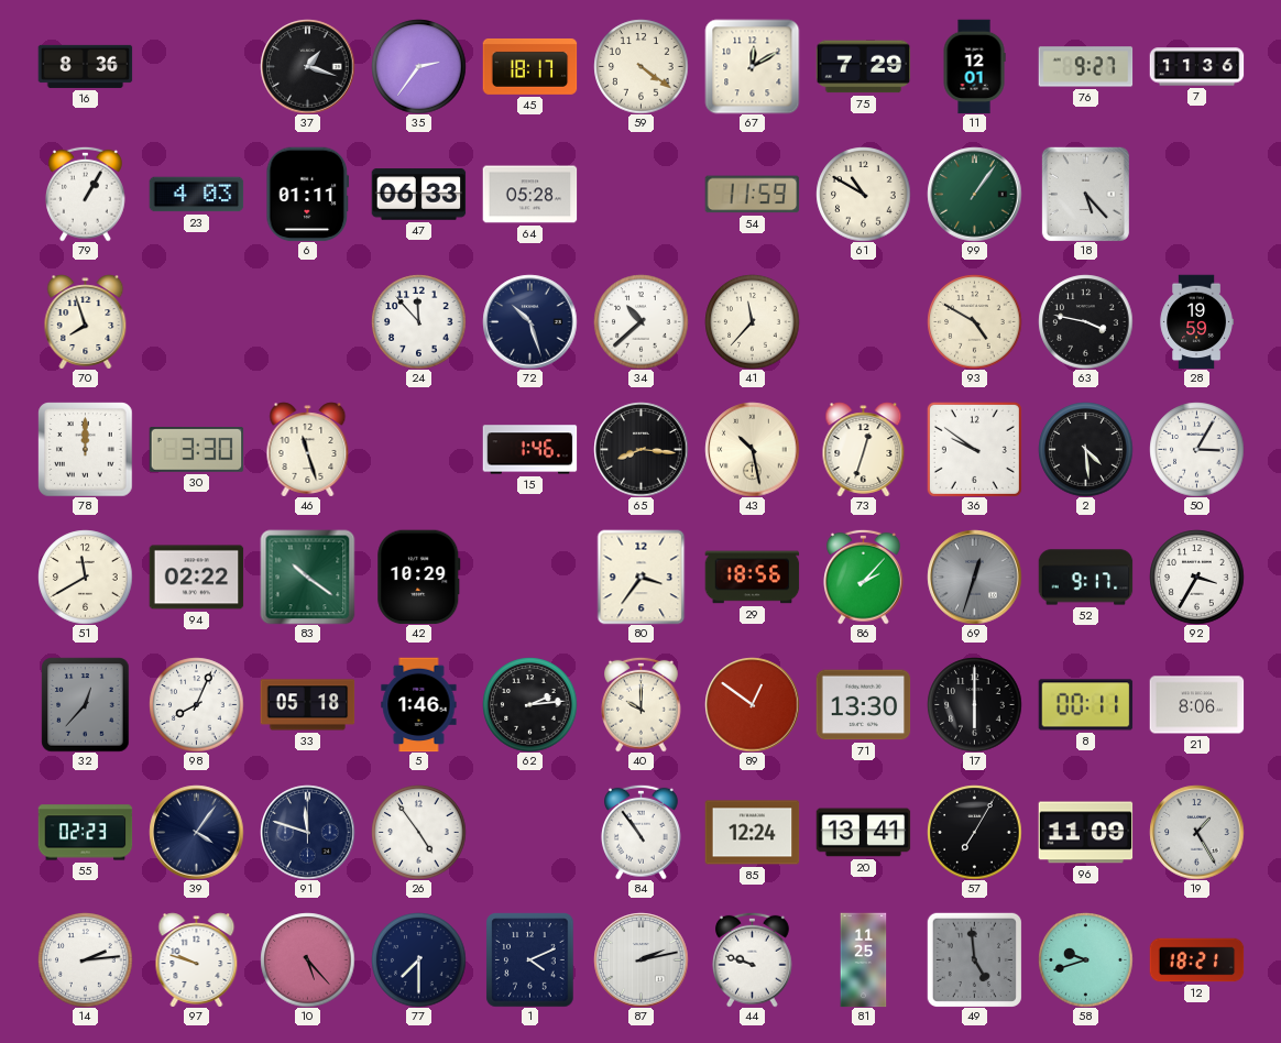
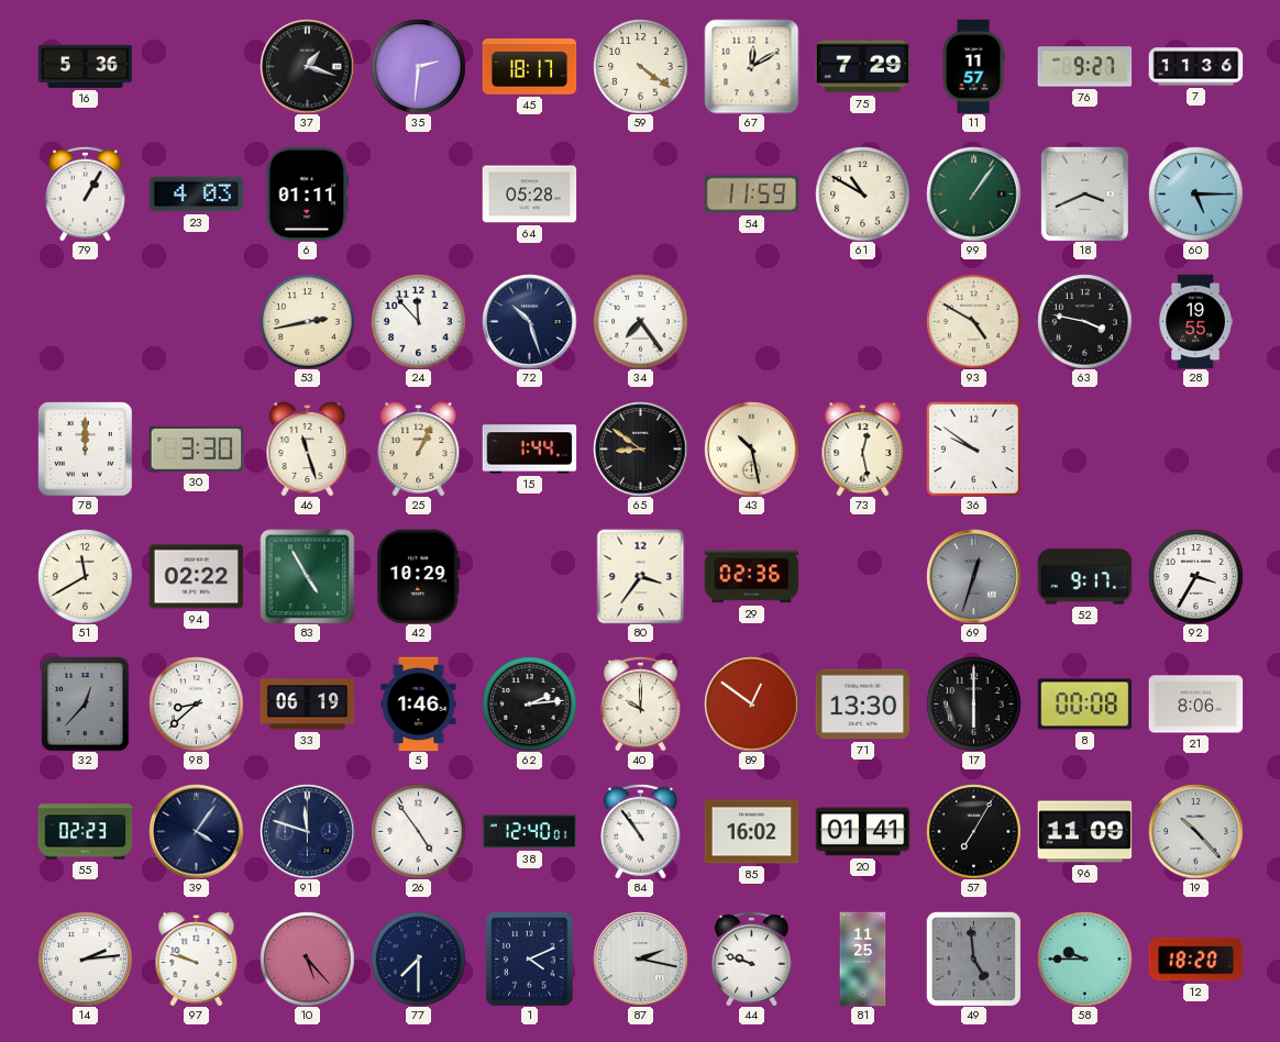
16: 8:36 -> 5:36
35: 2:36 -> 2:31
11: 12:01 -> 11:57
47: 06:33 -> none
18: 5:23 -> 3:41
60: none -> 5:15
70: 7:57 -> none
53: none -> 2:43
34: 10:38 -> 7:24
41: 11:37 -> none
28: 19:59 -> 19:55
25: none -> 1:04
15: 1:46 -> 1:44
65: 8:16 -> 8:51
73: 12:33 -> 12:28
2: 4:29 -> none
50: 3:05 -> none
83: 10:21 -> 4:55
29: 18:56 -> 02:36
86: 2:07 -> none
98: 8:04 -> 8:38
33: 05:18 -> 06:19
8: 00:11 -> 00:08
38: none -> 12:40
85: 12:24 -> 16:02
20: 13:41 -> 01:41
19: 1:25 -> 10:23
87: 2:13 -> 2:17
58: 9:42 -> 9:45
12: 18:21 -> 18:20
